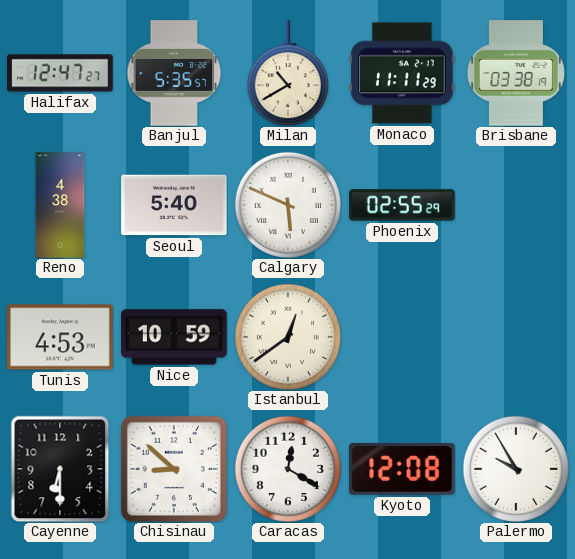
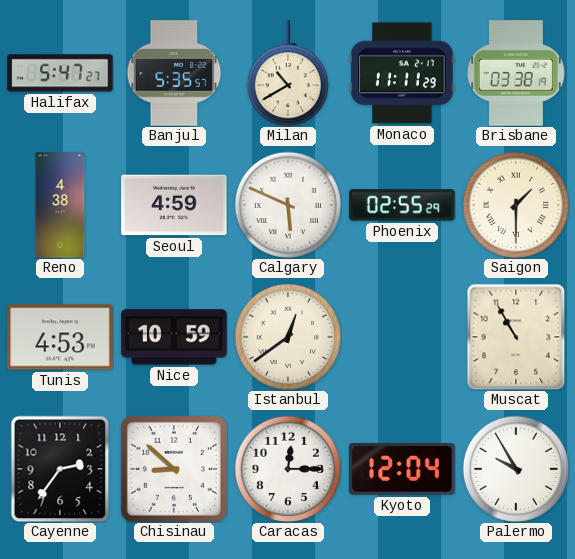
Halifax: 12:47 -> 5:47
Seoul: 5:40 -> 4:59
Saigon: none -> 1:30
Muscat: none -> 10:55
Cayenne: 6:30 -> 2:36
Caracas: 12:20 -> 12:15
Kyoto: 12:08 -> 12:04
